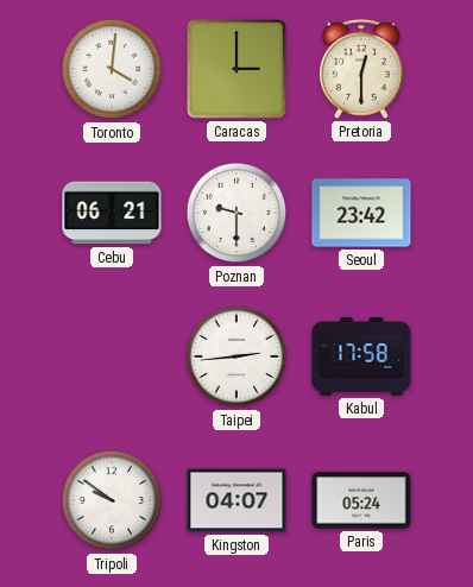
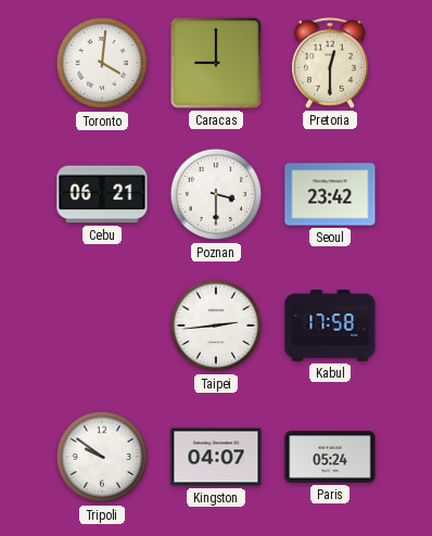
Caracas: 3:00 -> 9:00
Poznan: 9:30 -> 3:30
